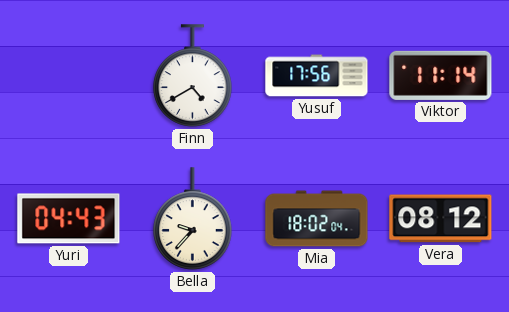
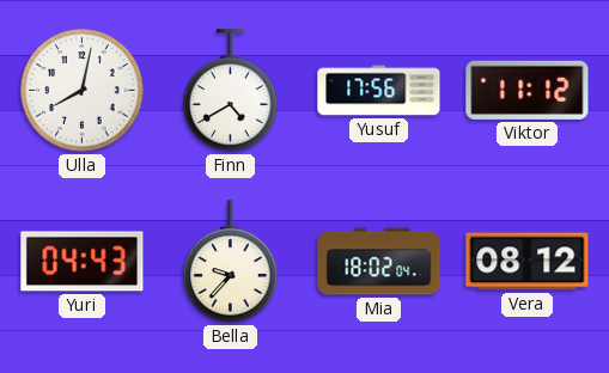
Ulla: none -> 8:02
Viktor: 11:14 -> 11:12
